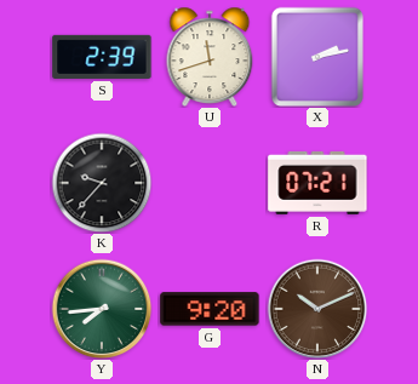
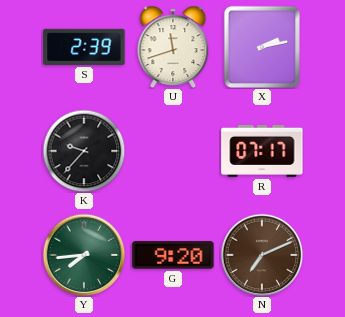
R: 07:21 -> 07:17
N: 10:11 -> 7:11
